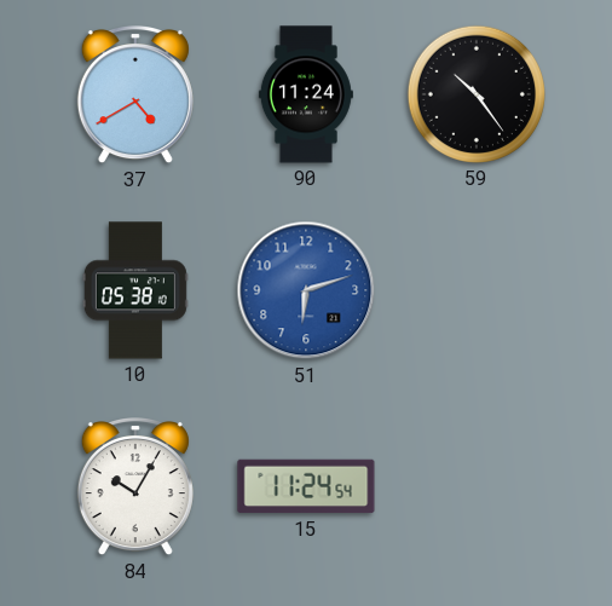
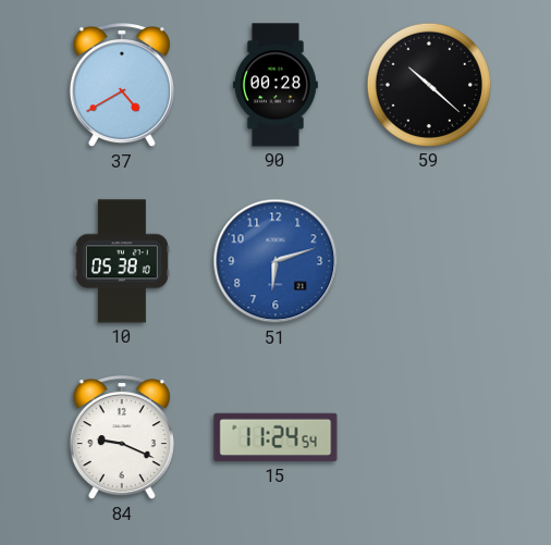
90: 11:24 -> 00:28
59: 10:24 -> 10:22
84: 10:05 -> 9:19
